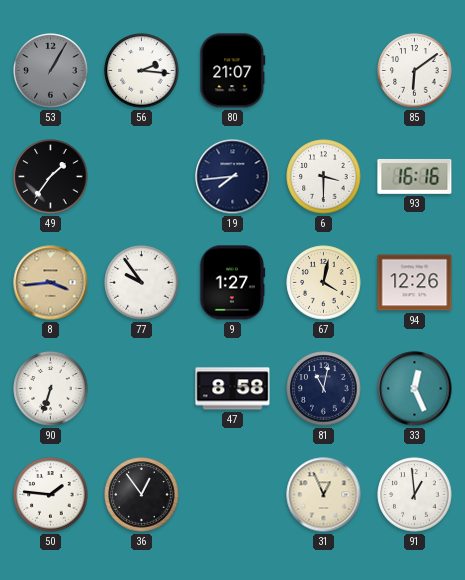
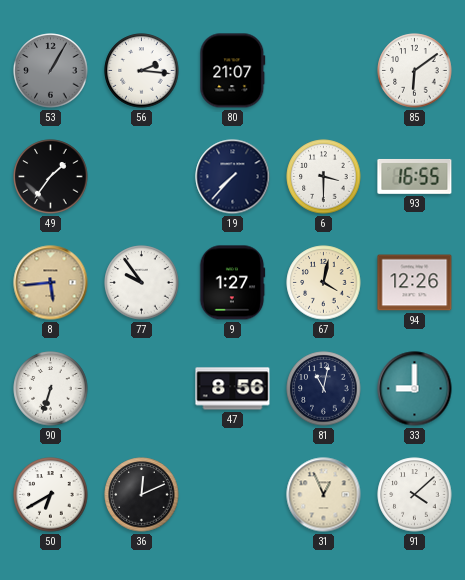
19: 7:44 -> 7:37
93: 16:16 -> 16:55
8: 3:44 -> 5:44
47: 8:58 -> 8:56
33: 12:26 -> 9:00
50: 1:46 -> 6:40
36: 12:54 -> 12:11
91: 12:59 -> 4:08
